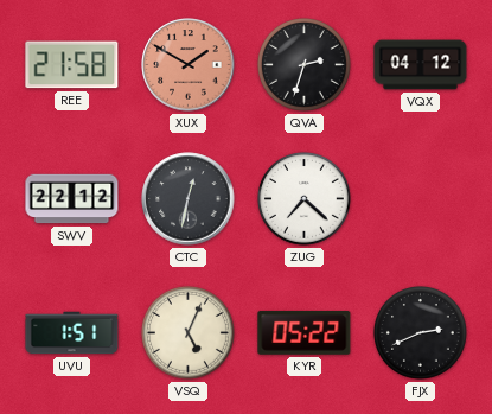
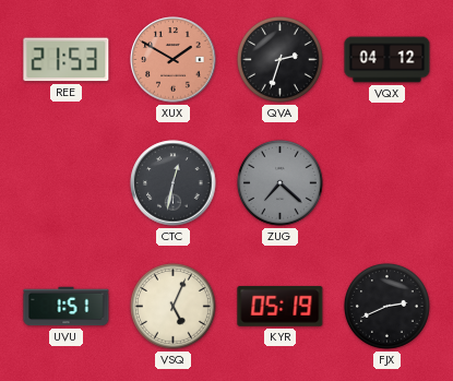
REE: 21:58 -> 21:53
SWV: 22:12 -> none
ZUG dial: white -> grey
KYR: 05:22 -> 05:19
